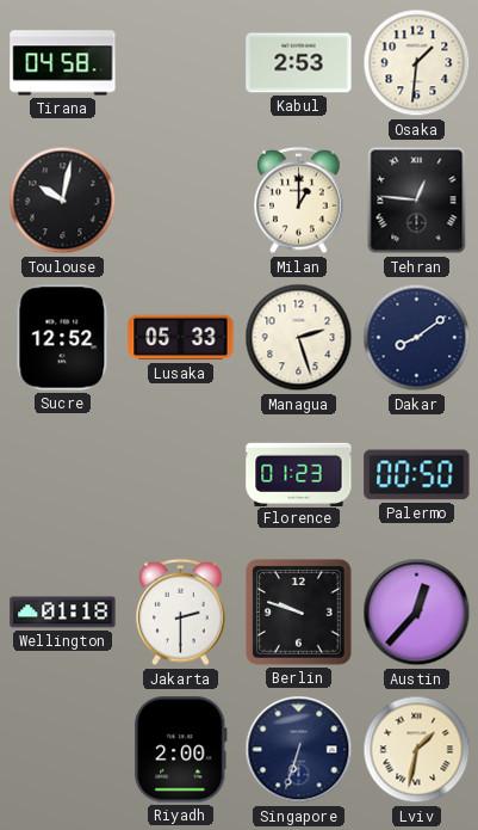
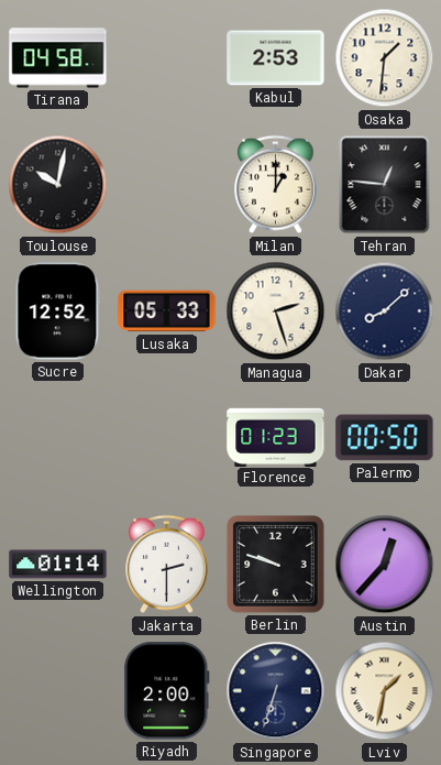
Dakar: 8:09 -> 8:08
Wellington: 01:18 -> 01:14
